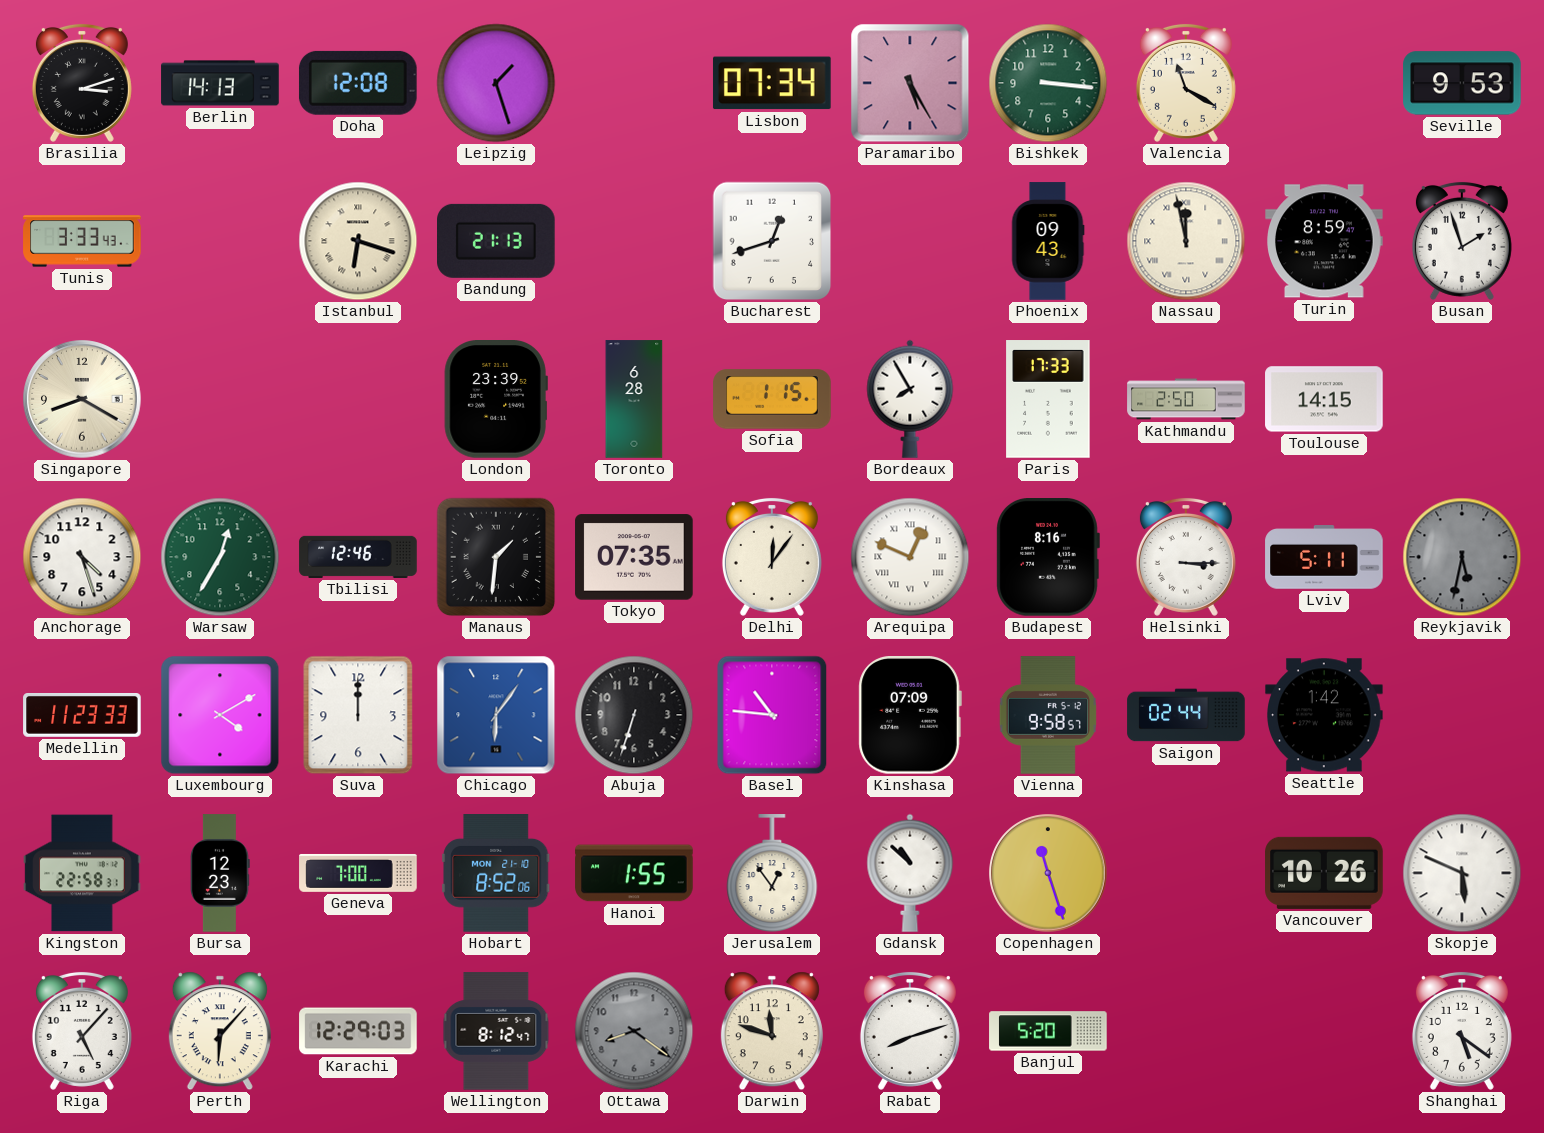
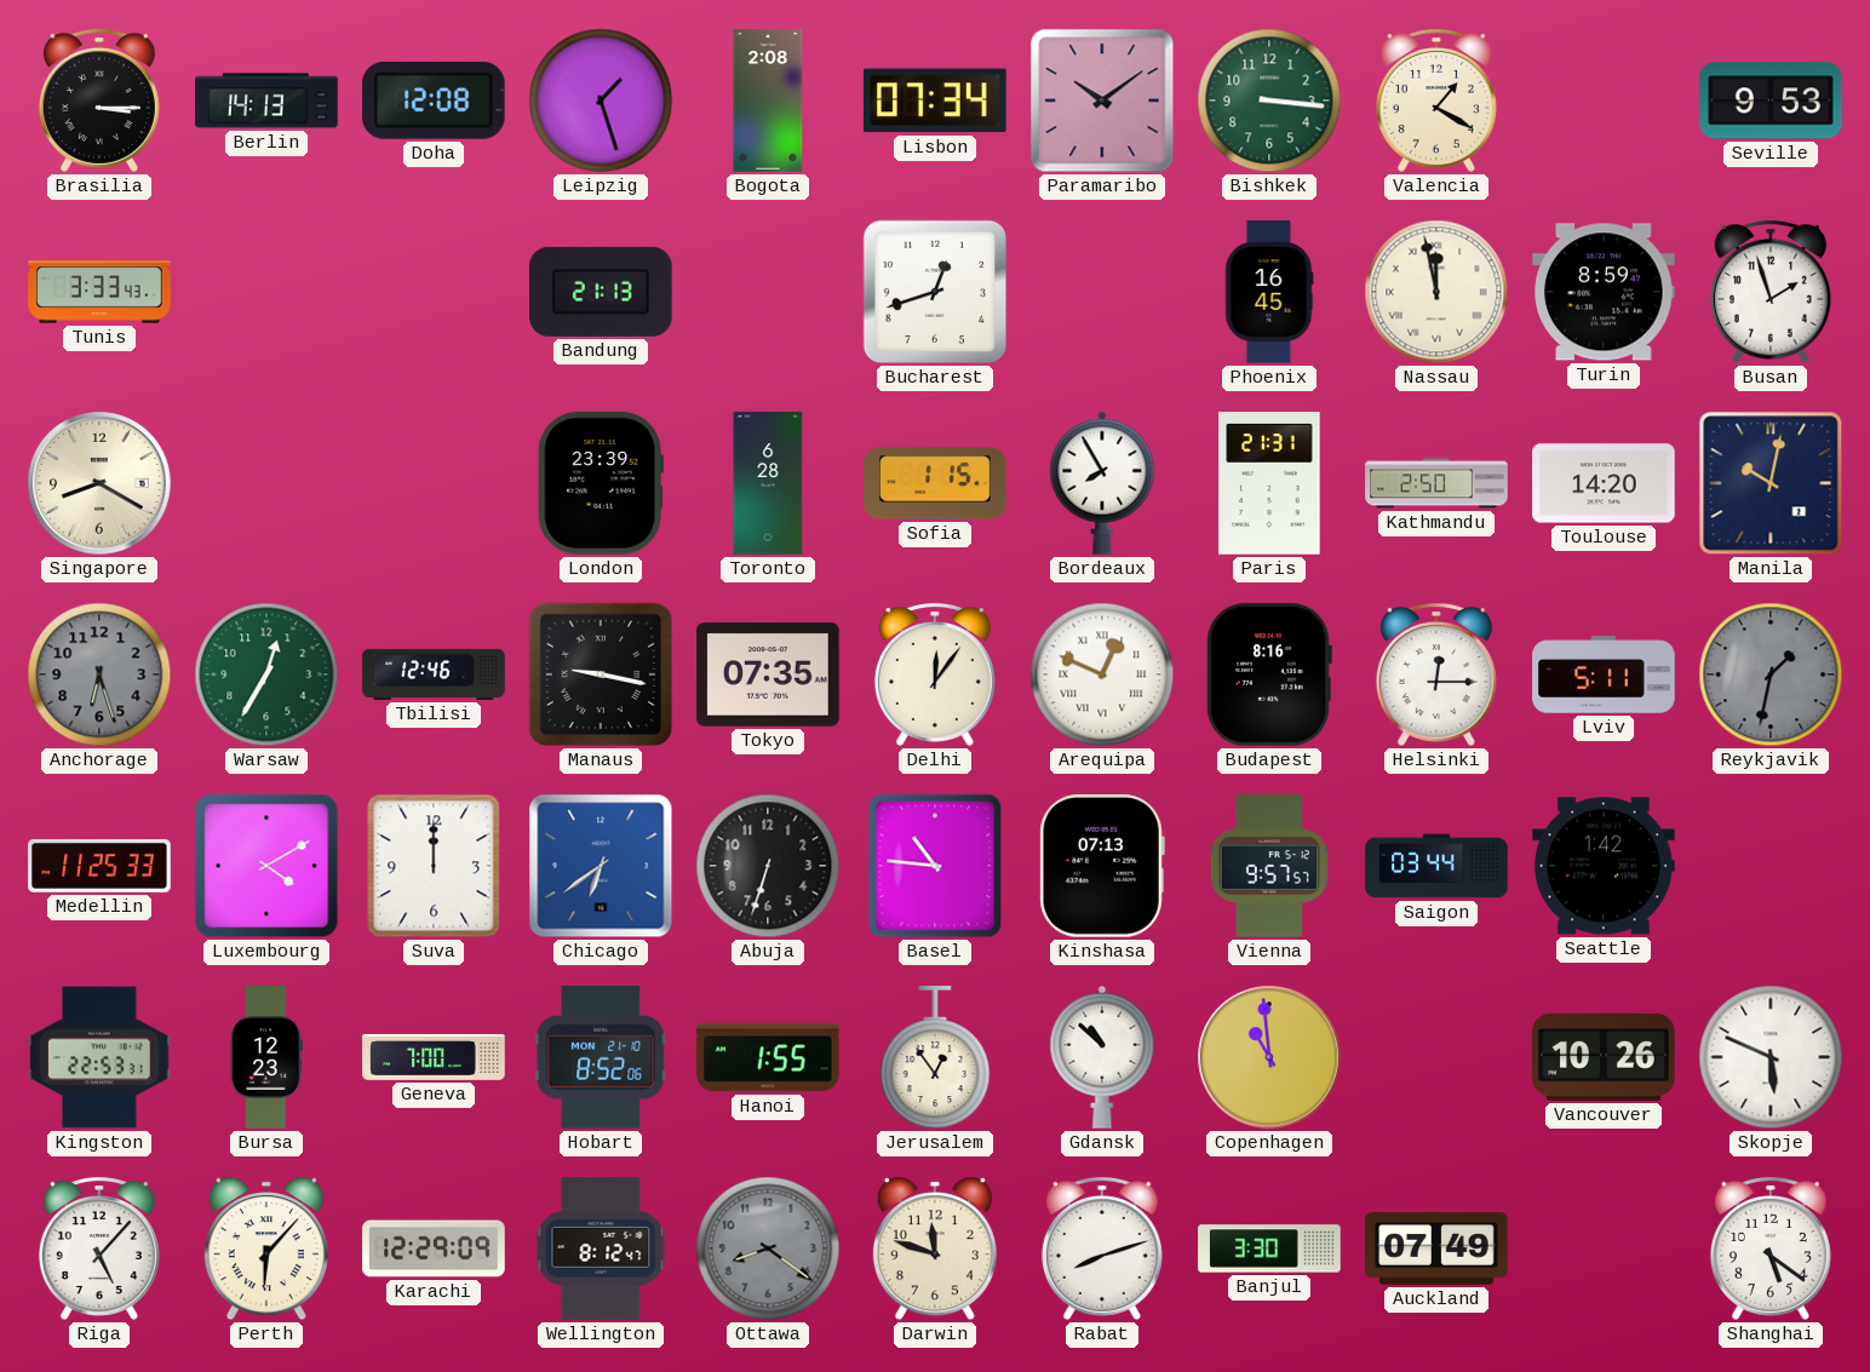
Brasilia: 3:12 -> 3:15
Bogota: none -> 2:08
Paramaribo: 5:25 -> 10:09
Valencia: 11:20 -> 1:20
Istanbul: 6:18 -> none
Phoenix: 09:43 -> 16:45
Paris: 17:33 -> 21:31
Toulouse: 14:15 -> 14:20
Manila: none -> 10:02
Anchorage: 4:27 -> 6:27
Anchorage dial: white -> grey
Manaus: 1:31 -> 9:17
Helsinki: 3:15 -> 12:15
Reykjavik: 5:32 -> 1:32
Medellin: 11:23 -> 11:25
Chicago: 6:06 -> 6:39
Kinshasa: 07:09 -> 07:13
Vienna: 9:58 -> 9:57
Saigon: 02:44 -> 03:44
Kingston: 22:58 -> 22:53
Copenhagen: 11:27 -> 10:59
Karachi: 12:29:03 -> 12:29:09
Banjul: 5:20 -> 3:30
Auckland: none -> 07:49
